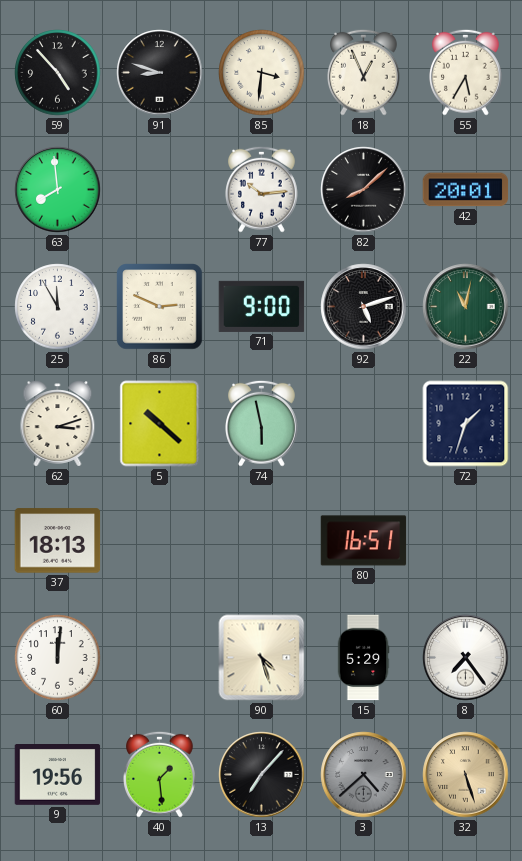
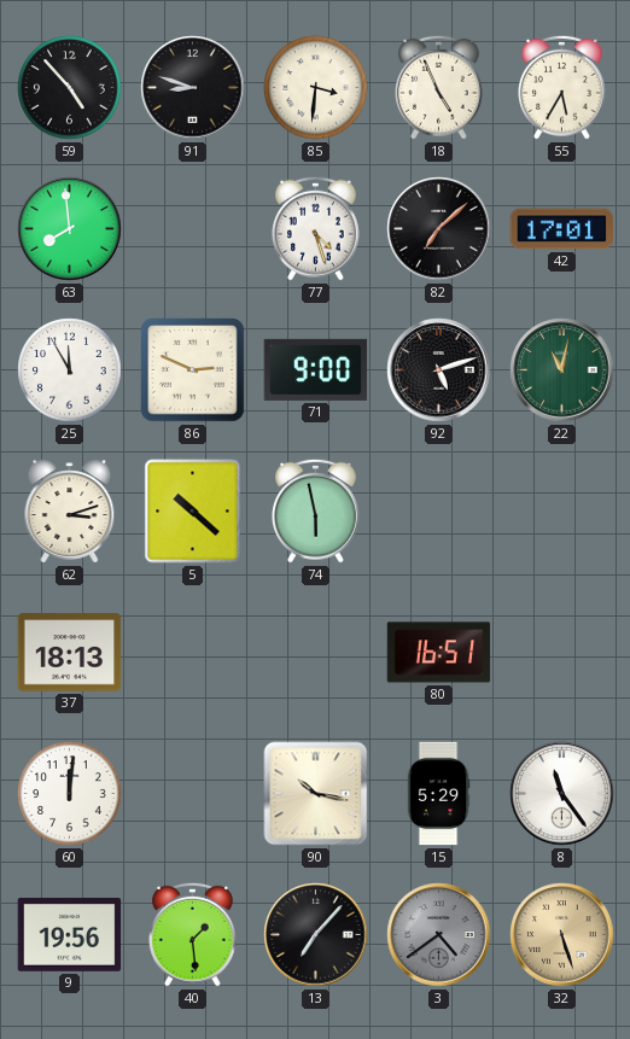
18: 12:56 -> 4:56
77: 10:14 -> 4:27
82: 8:08 -> 7:08
42: 20:01 -> 17:01
72: 1:33 -> none
90: 4:27 -> 10:17
8: 7:24 -> 11:24
3: 4:38 -> 4:39
